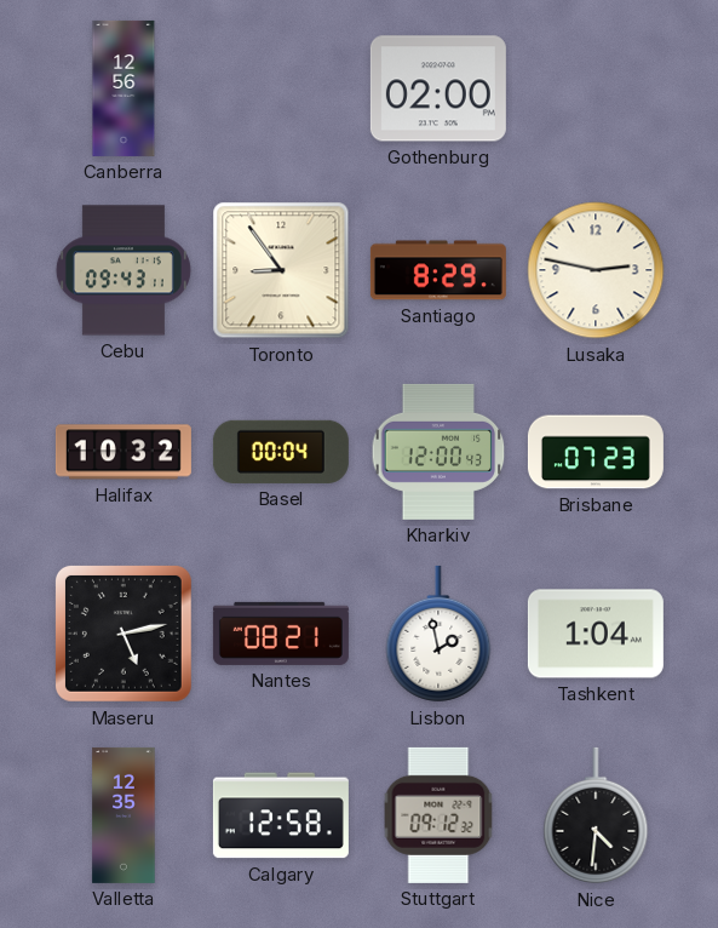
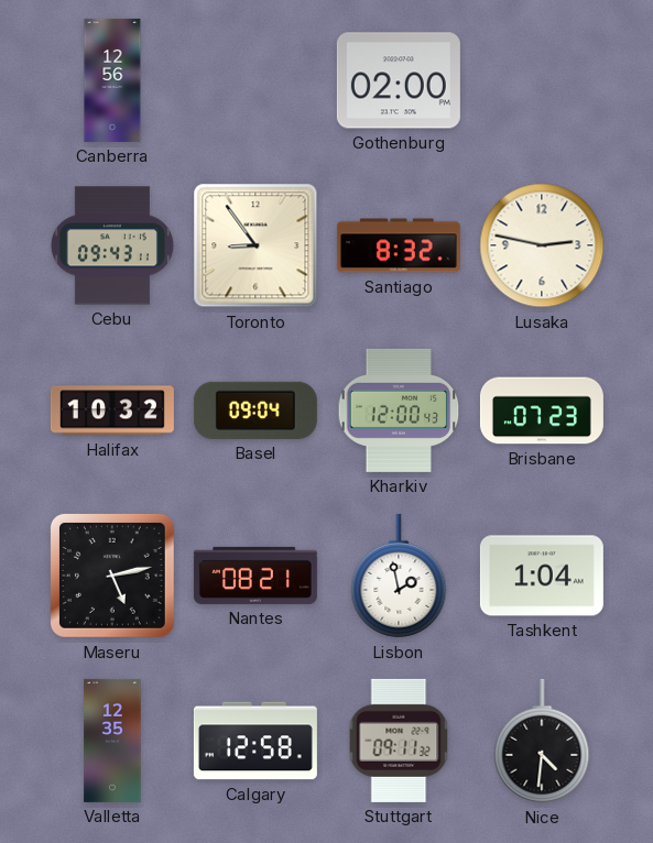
Santiago: 8:29 -> 8:32
Basel: 00:04 -> 09:04
Stuttgart: 09:12 -> 09:11
